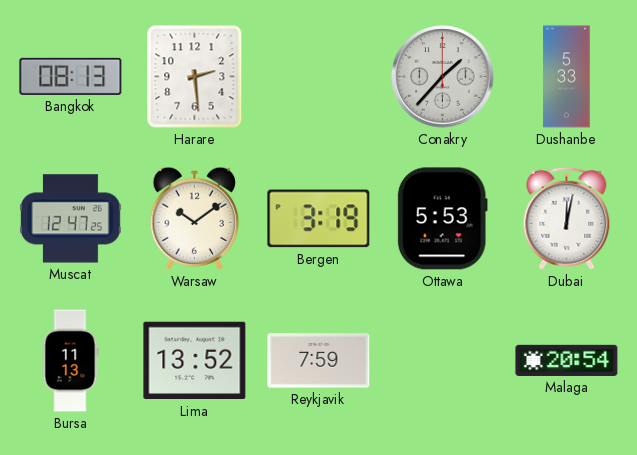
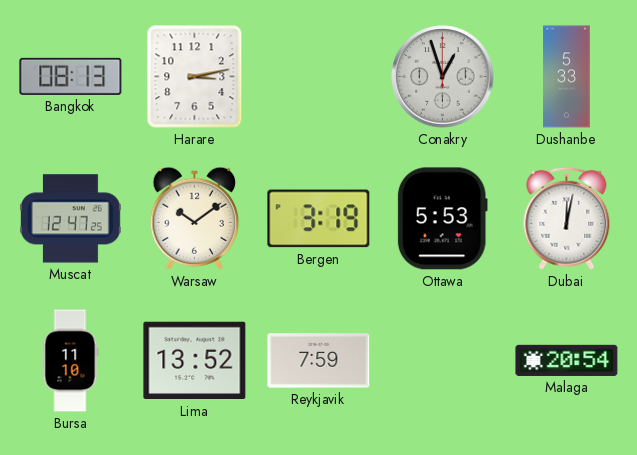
Harare: 2:29 -> 3:13
Conakry: 1:37 -> 12:57
Bursa: 11:13 -> 11:10
